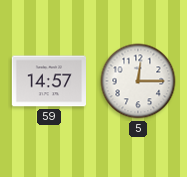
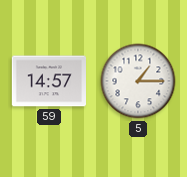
5: 12:15 -> 1:15
